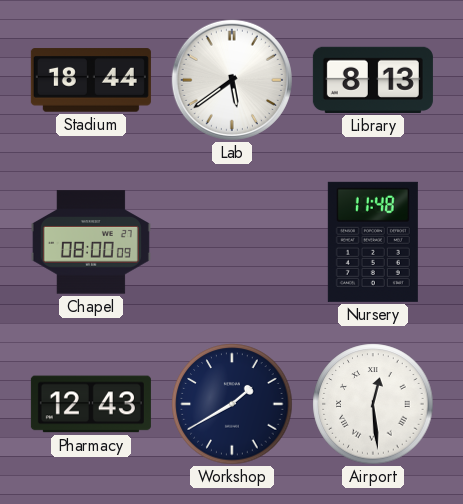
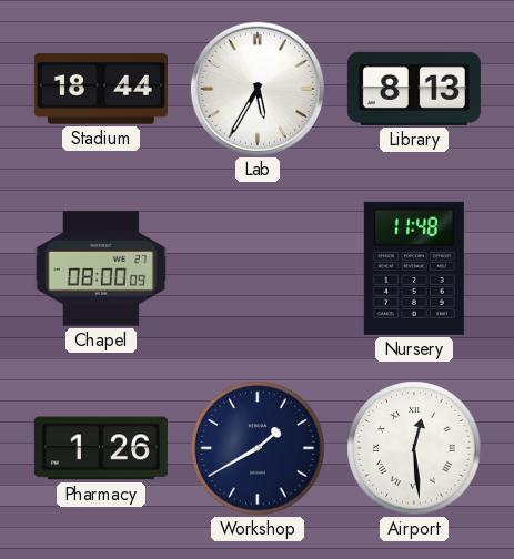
Lab: 5:39 -> 5:35
Pharmacy: 12:43 -> 1:26
